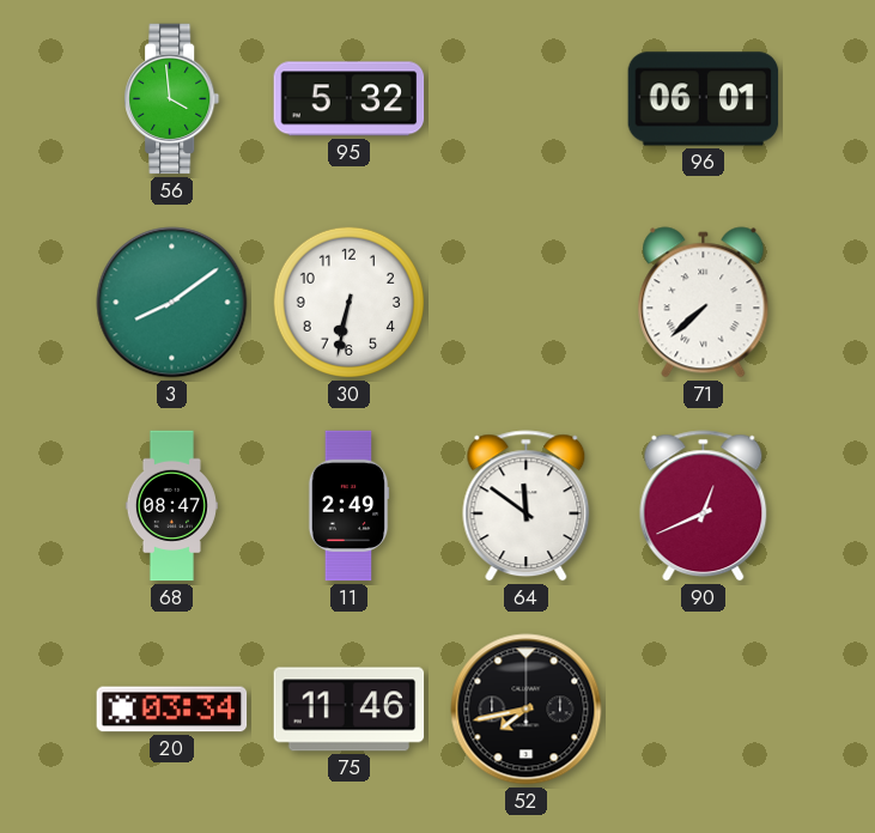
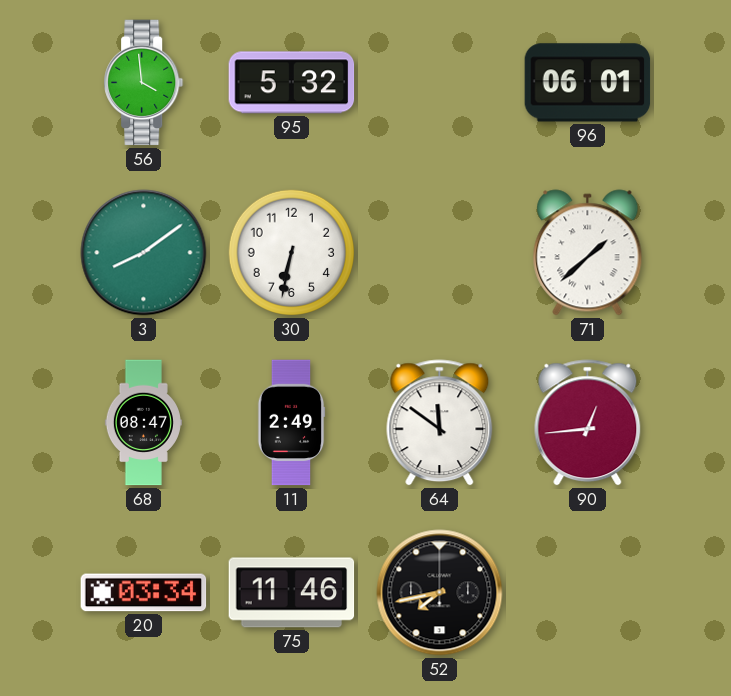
71: 7:38 -> 1:38
90: 12:41 -> 12:44
